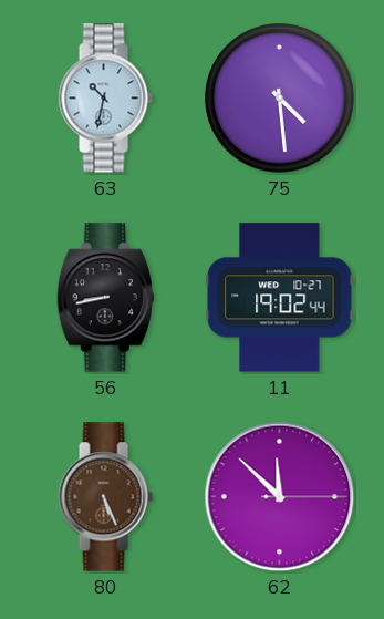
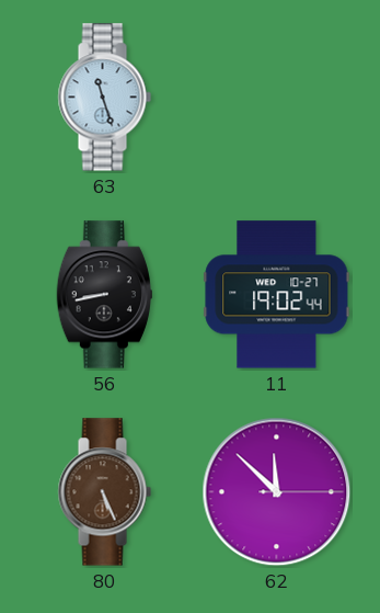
63: 10:32 -> 11:27
75: 4:29 -> none
